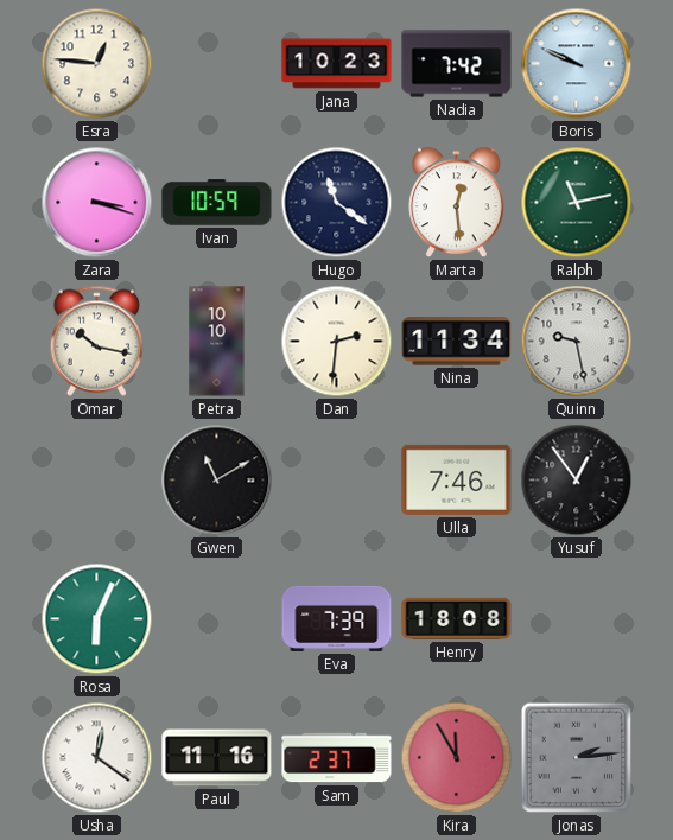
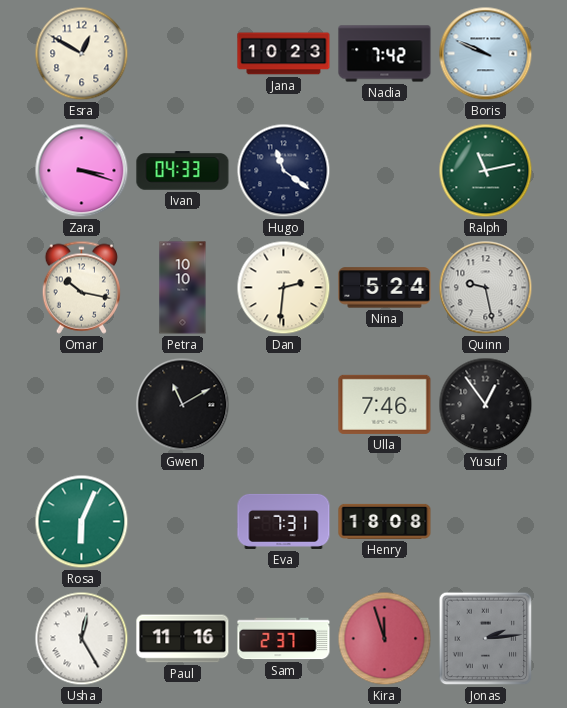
Esra: 12:46 -> 12:50
Ivan: 10:59 -> 04:33
Marta: 12:29 -> none
Nina: 11:34 -> 5:24
Eva: 7:39 -> 7:31
Usha: 12:21 -> 12:25
Kira: 11:55 -> 11:57
